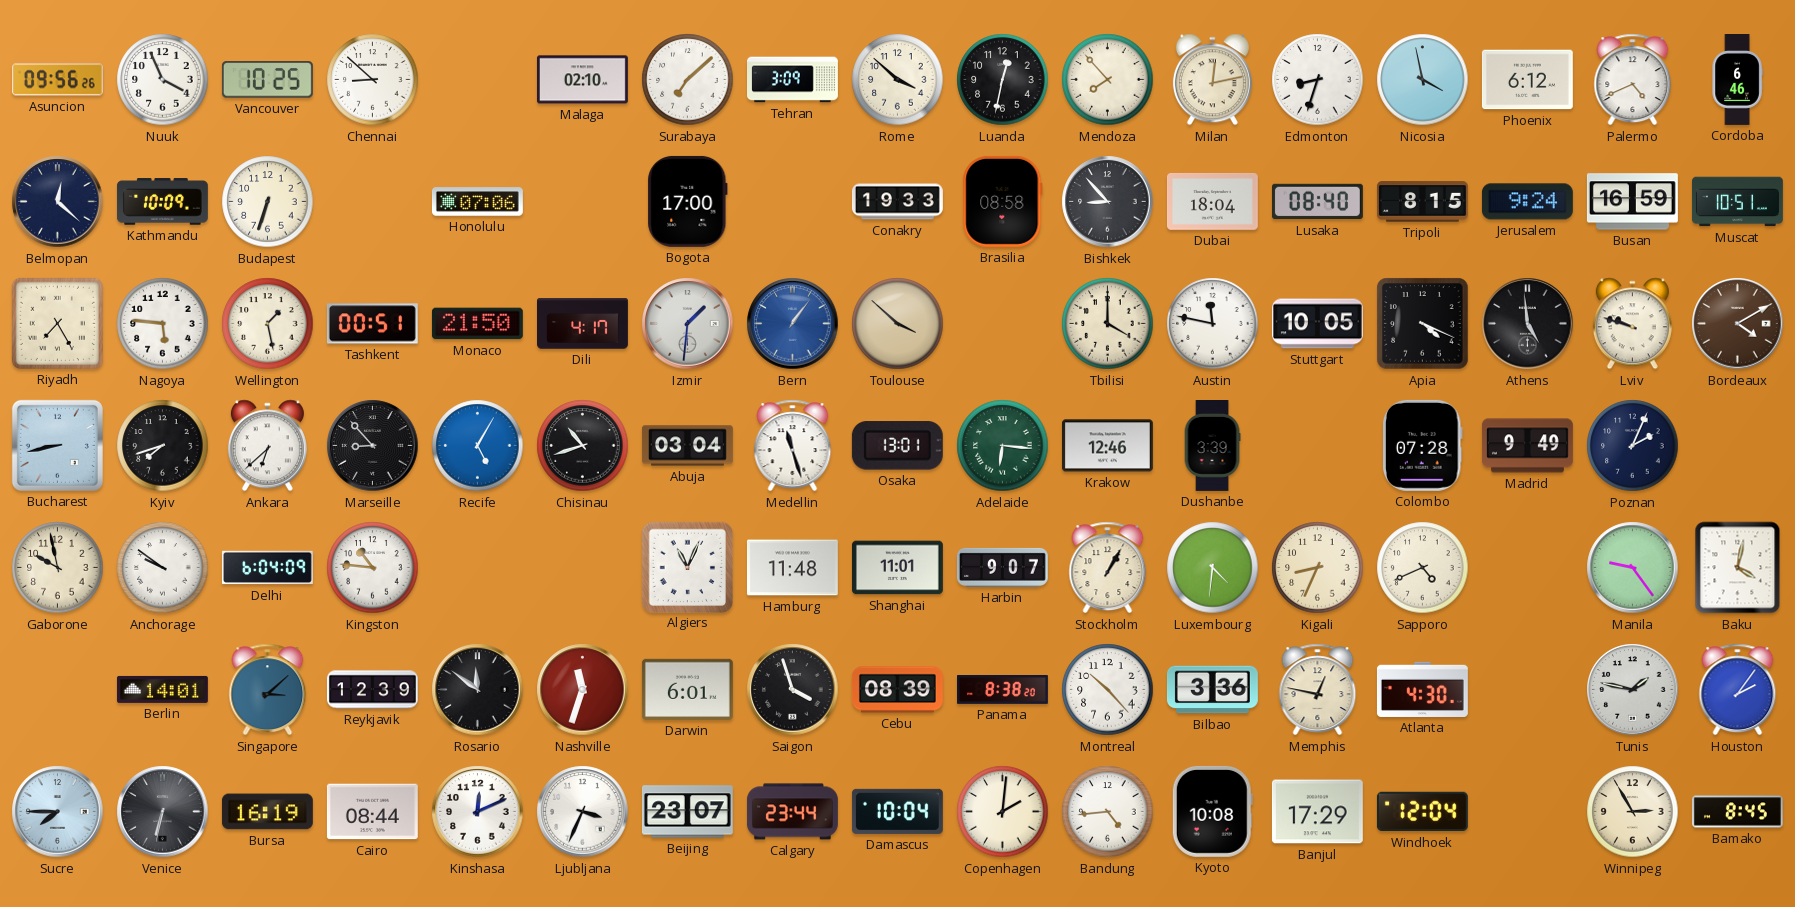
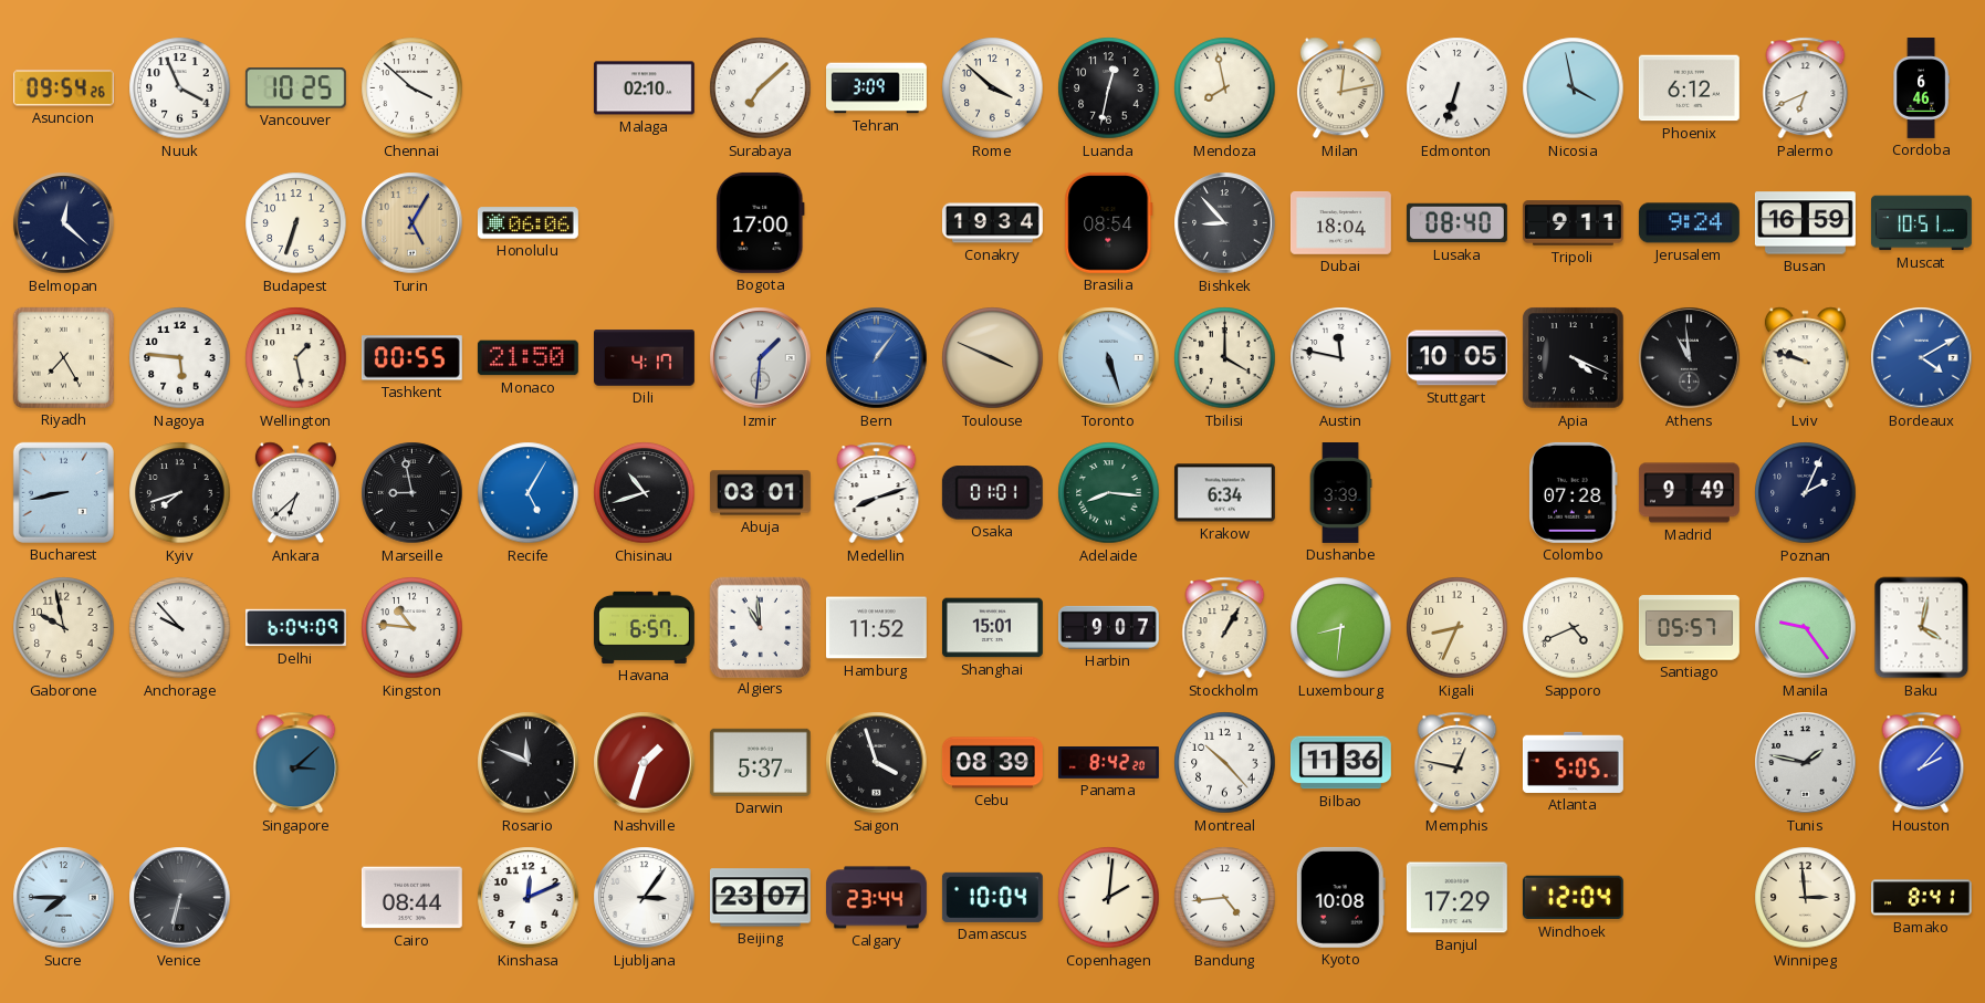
Asuncion: 09:56 -> 09:54
Chennai: 8:52 -> 3:52
Mendoza: 7:53 -> 7:58
Edmonton: 8:33 -> 6:33
Palermo: 4:41 -> 6:41
Kathmandu: 10:09 -> none
Turin: none -> 5:05
Honolulu: 07:06 -> 06:06
Conakry: 19:33 -> 19:34
Brasilia: 08:58 -> 08:54
Tripoli: 8:15 -> 9:11
Tashkent: 00:51 -> 00:55
Toulouse: 3:52 -> 3:49
Toronto: none -> 5:27
Athens: 4:59 -> 10:59
Bordeaux dial: brown -> blue
Marseille: 8:53 -> 8:58
Abuja: 03:04 -> 03:01
Medellin: 11:27 -> 8:12
Osaka: 13:01 -> 01:01
Adelaide: 6:16 -> 8:16
Krakow: 12:46 -> 6:34
Anchorage: 9:51 -> 9:53
Havana: none -> 6:57
Algiers: 11:04 -> 10:59
Hamburg: 11:48 -> 11:52
Shanghai: 11:01 -> 15:01
Luxembourg: 4:31 -> 8:31
Santiago: none -> 05:57
Berlin: 14:01 -> none
Reykjavik: 12:39 -> none
Rosario: 11:51 -> 11:49
Nashville: 11:33 -> 1:33
Darwin: 6:01 -> 5:37
Panama: 8:38 -> 8:42
Bilbao: 3:36 -> 11:36
Atlanta: 4:30 -> 5:05
Houston: 2:06 -> 2:07
Bursa: 16:19 -> none
Ljubljana: 3:34 -> 3:06
Winnipeg: 2:55 -> 2:59
Bamako: 8:45 -> 8:41
